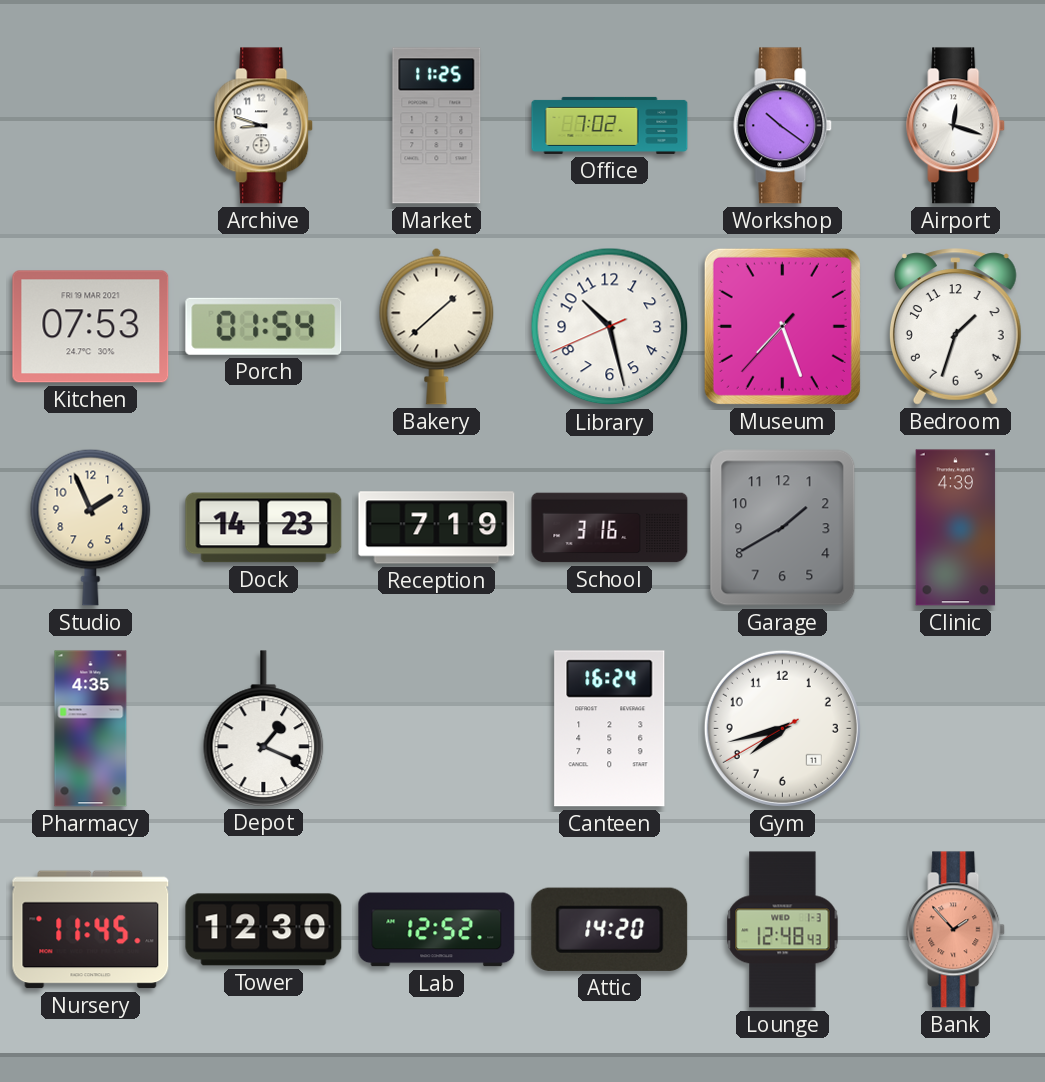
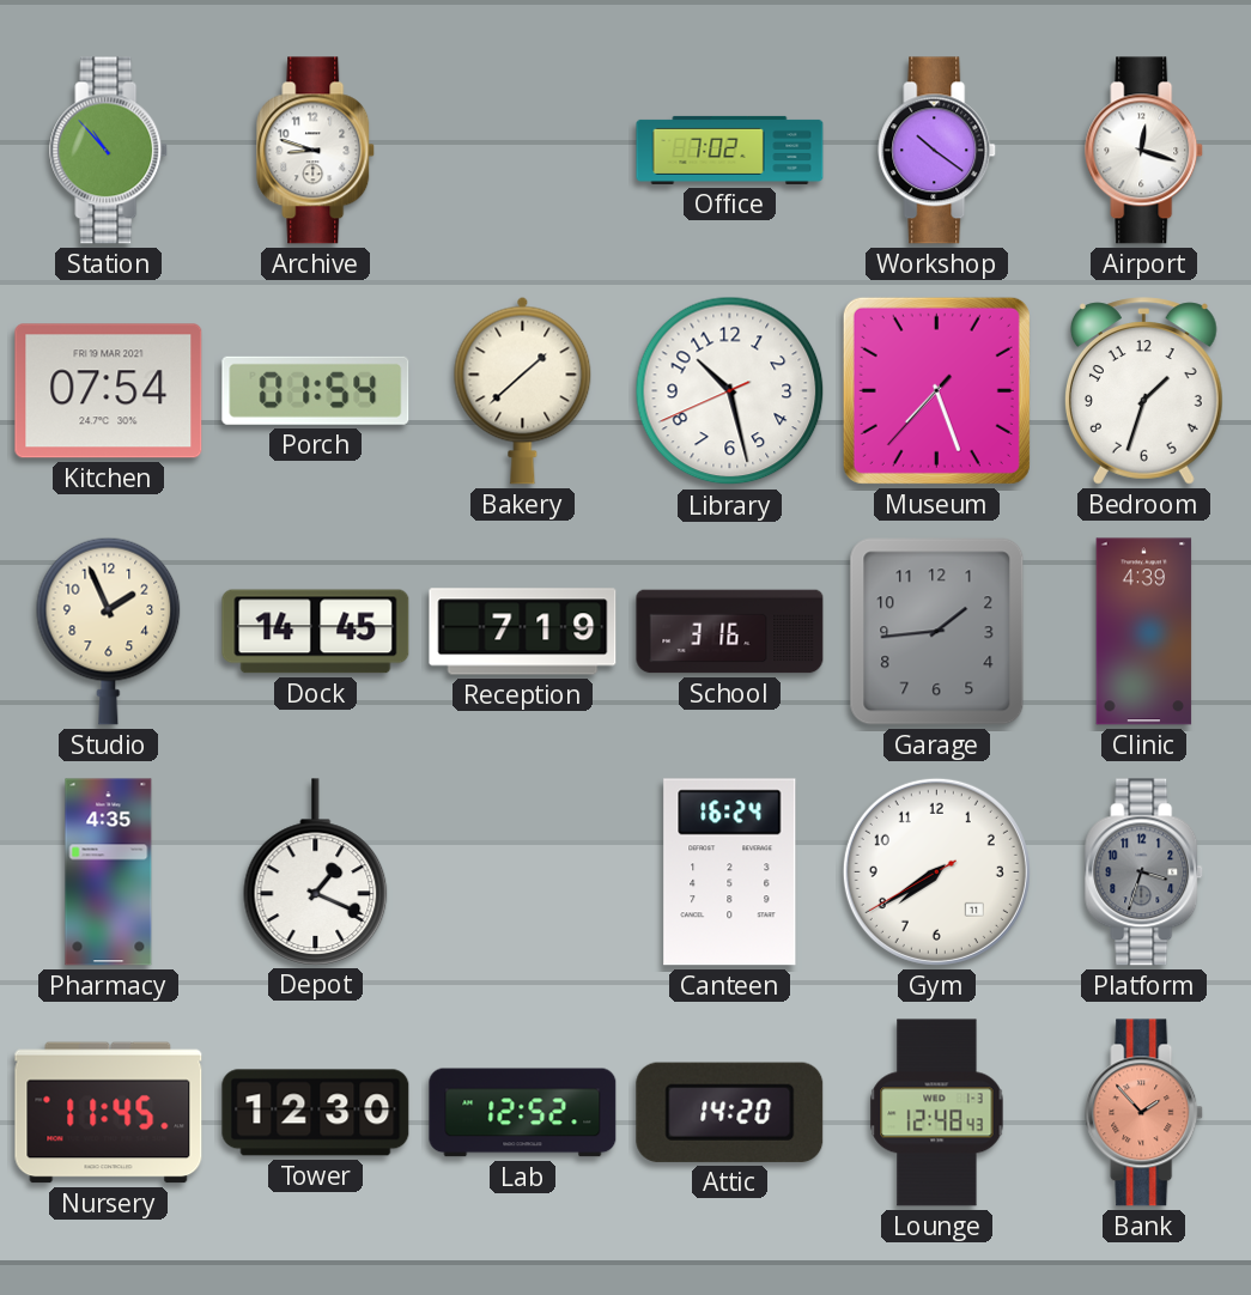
Station: none -> 10:53
Market: 11:25 -> none
Kitchen: 07:53 -> 07:54
Dock: 14:23 -> 14:45
Garage: 1:40 -> 1:44
Gym: 7:42 -> 7:39
Platform: none -> 3:33
